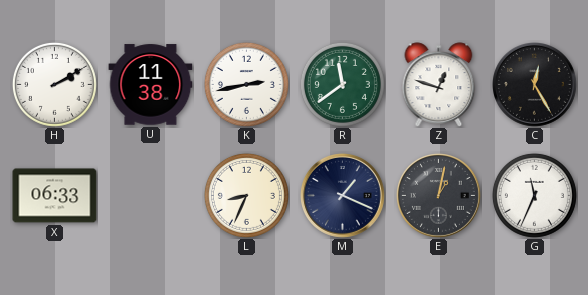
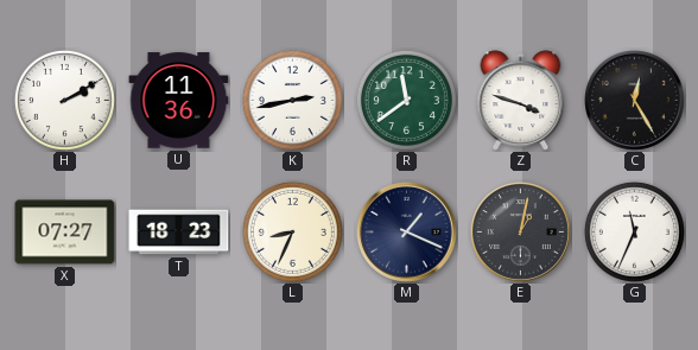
U: 11:38 -> 11:36
Z: 12:48 -> 3:48
X: 06:33 -> 07:27
T: none -> 18:23
